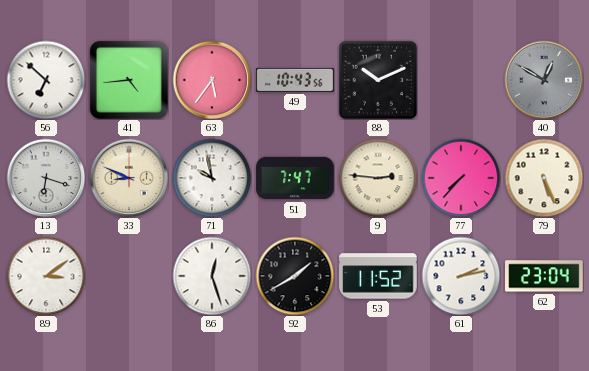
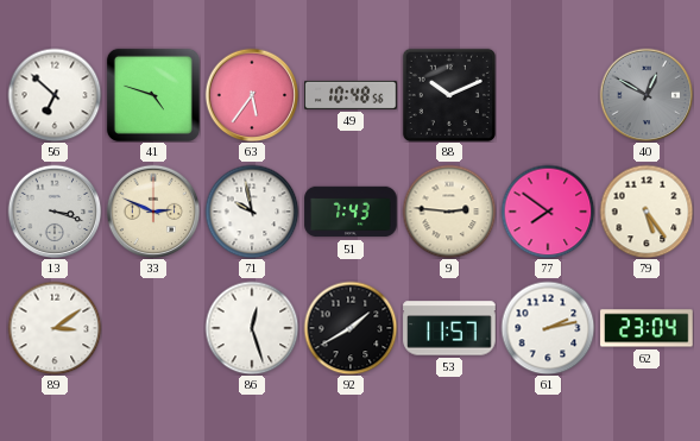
41: 4:44 -> 4:48
49: 10:43 -> 10:48
13: 6:18 -> 3:18
33: 8:49 -> 2:49
51: 7:47 -> 7:43
77: 7:37 -> 7:51
79: 5:26 -> 5:24
53: 11:52 -> 11:57
